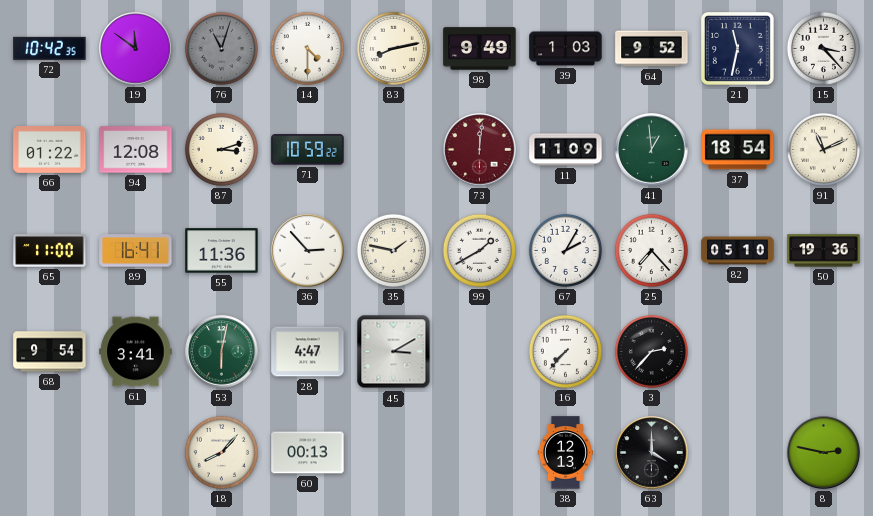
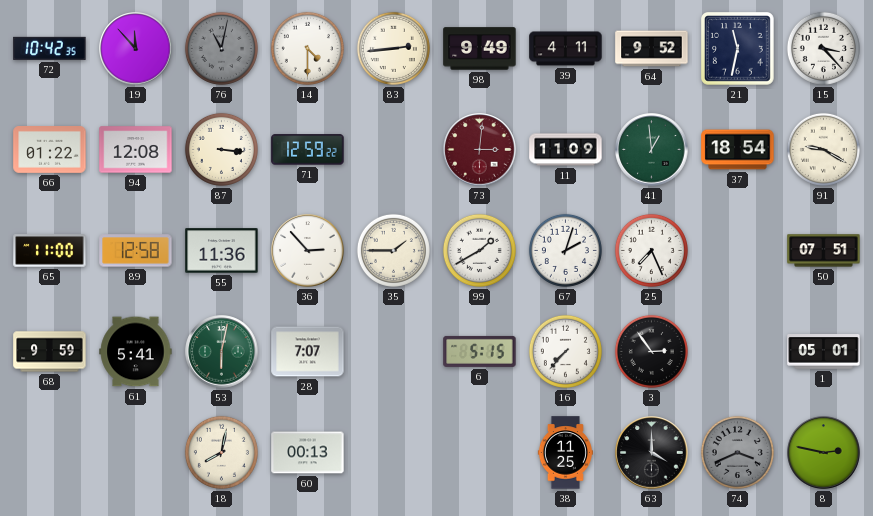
19: 11:51 -> 11:53
76: 11:03 -> 11:02
83: 8:13 -> 2:44
39: 1:03 -> 4:11
87: 3:12 -> 3:16
71: 10:59 -> 12:59
73: 12:01 -> 3:01
91: 11:11 -> 9:20
89: 16:41 -> 12:58
35: 1:47 -> 1:45
67: 2:05 -> 2:03
25: 7:23 -> 7:26
82: 05:10 -> none
50: 19:36 -> 07:51
68: 9:54 -> 9:59
61: 3:41 -> 5:41
28: 4:47 -> 7:07
45: 3:10 -> none
6: none -> 5:15
3: 2:37 -> 2:54
1: none -> 05:01
18: 8:07 -> 8:02
38: 12:13 -> 11:25
74: none -> 3:41
